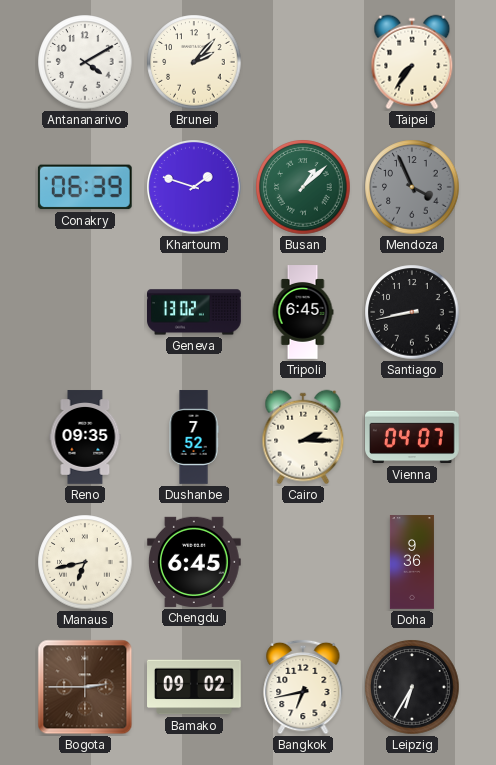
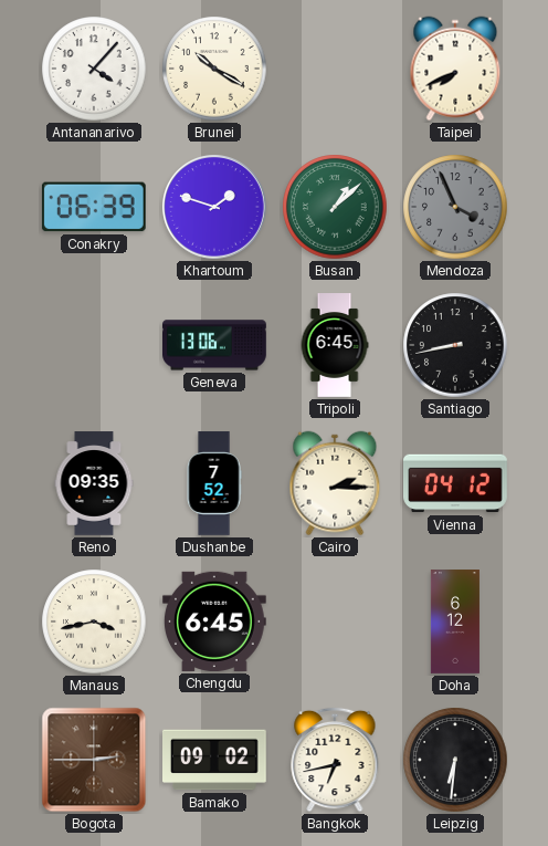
Antananarivo: 4:10 -> 4:07
Brunei: 2:07 -> 10:20
Taipei: 7:36 -> 7:41
Geneva: 13:02 -> 13:06
Vienna: 04:07 -> 04:12
Manaus: 6:43 -> 3:43
Doha: 9:36 -> 6:12
Leipzig: 6:35 -> 6:31
